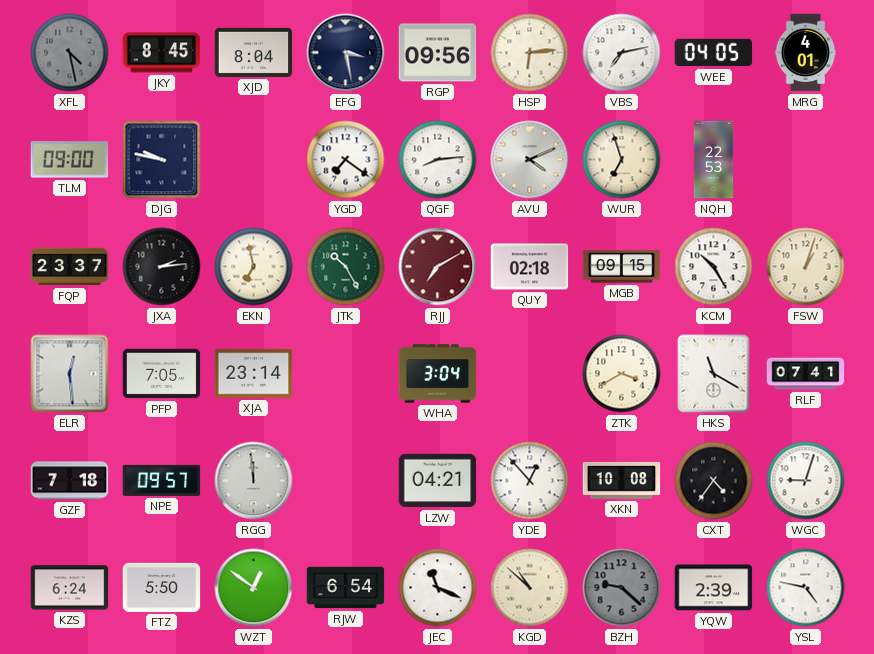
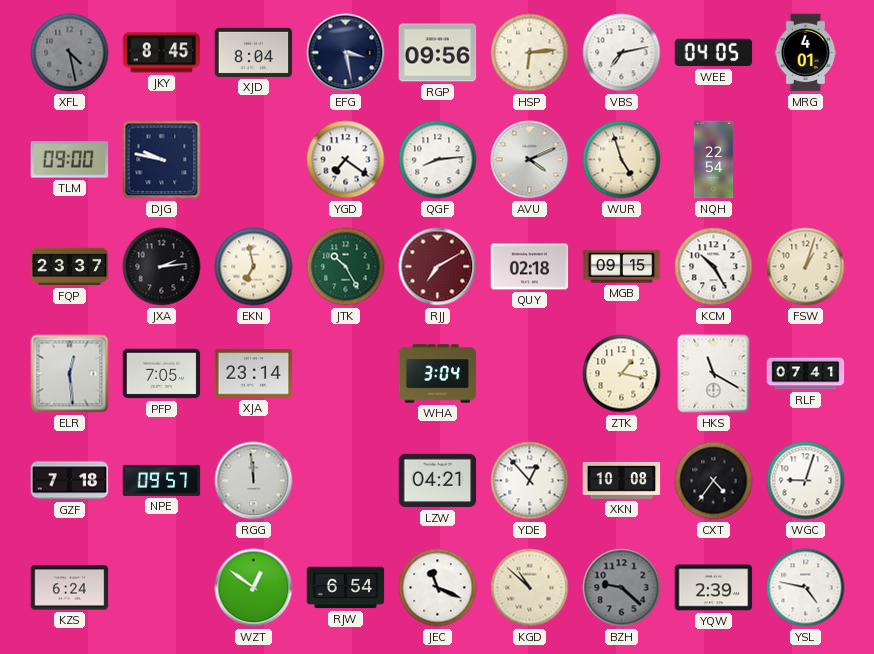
WUR: 6:57 -> 4:57
NQH: 22:53 -> 22:54
ZTK: 3:40 -> 1:17
FTZ: 5:50 -> none
